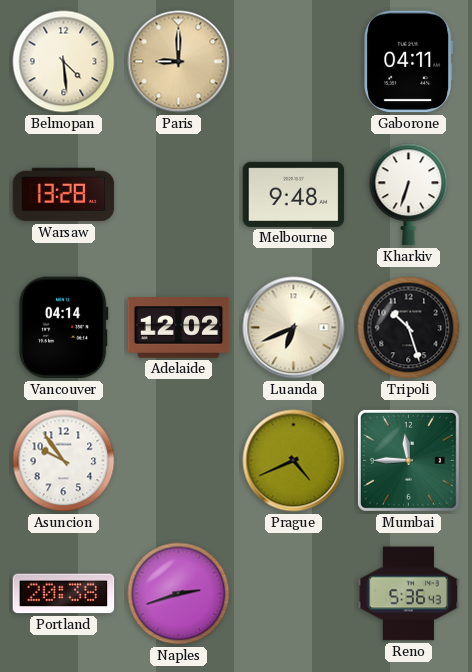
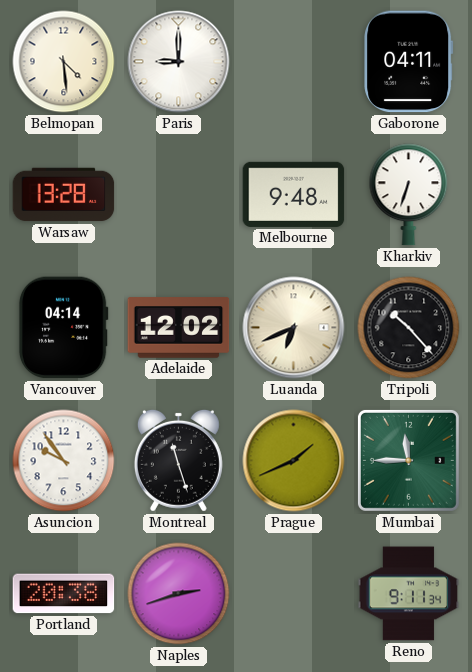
Paris dial: champagne -> white
Tripoli: 10:27 -> 10:23
Montreal: none -> 11:27
Prague: 4:41 -> 1:41
Reno: 5:36 -> 9:11
